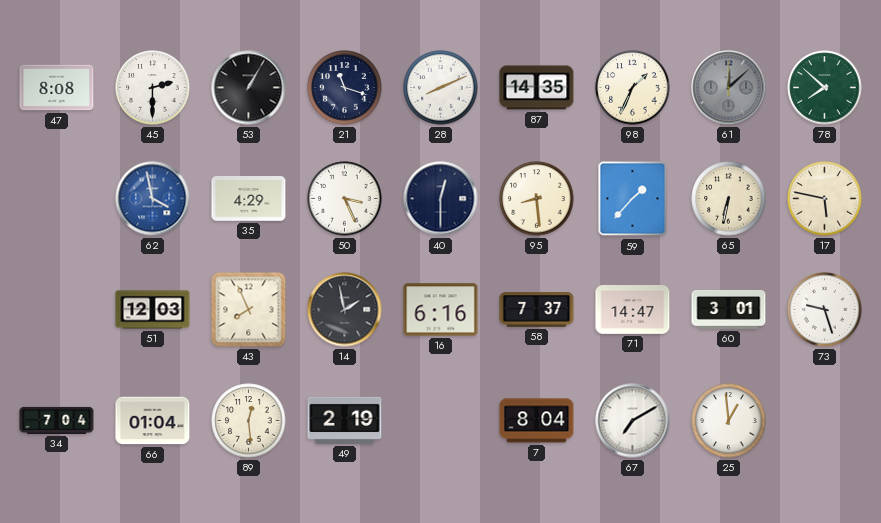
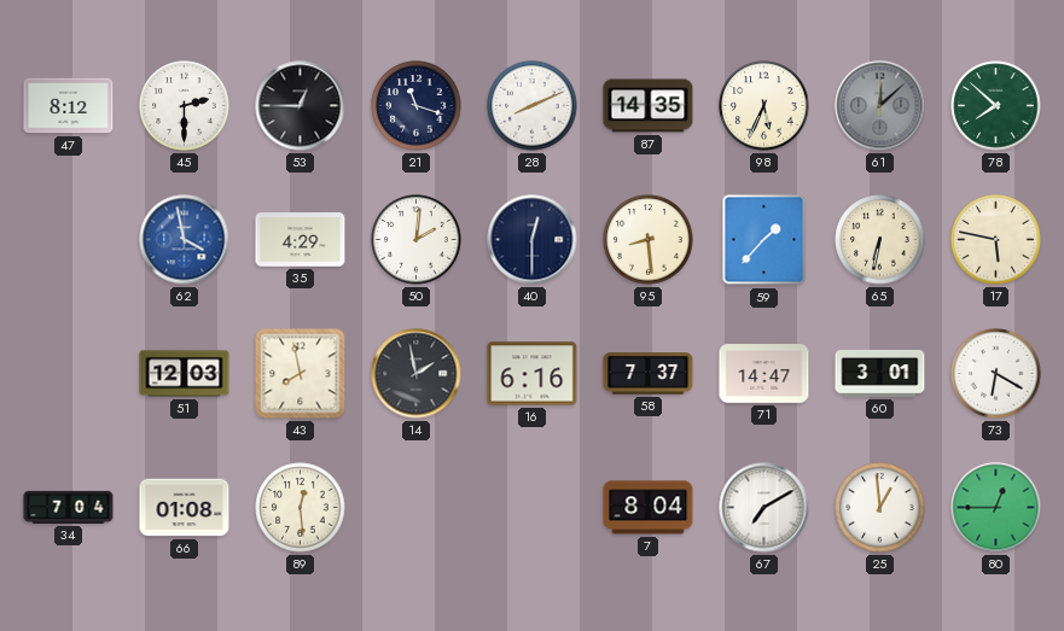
47: 8:08 -> 8:12
53: 1:05 -> 12:45
98: 1:34 -> 5:34
50: 3:26 -> 2:01
43: 7:56 -> 7:58
73: 9:27 -> 6:20
66: 01:04 -> 01:08
49: 2:19 -> none
80: none -> 12:45
